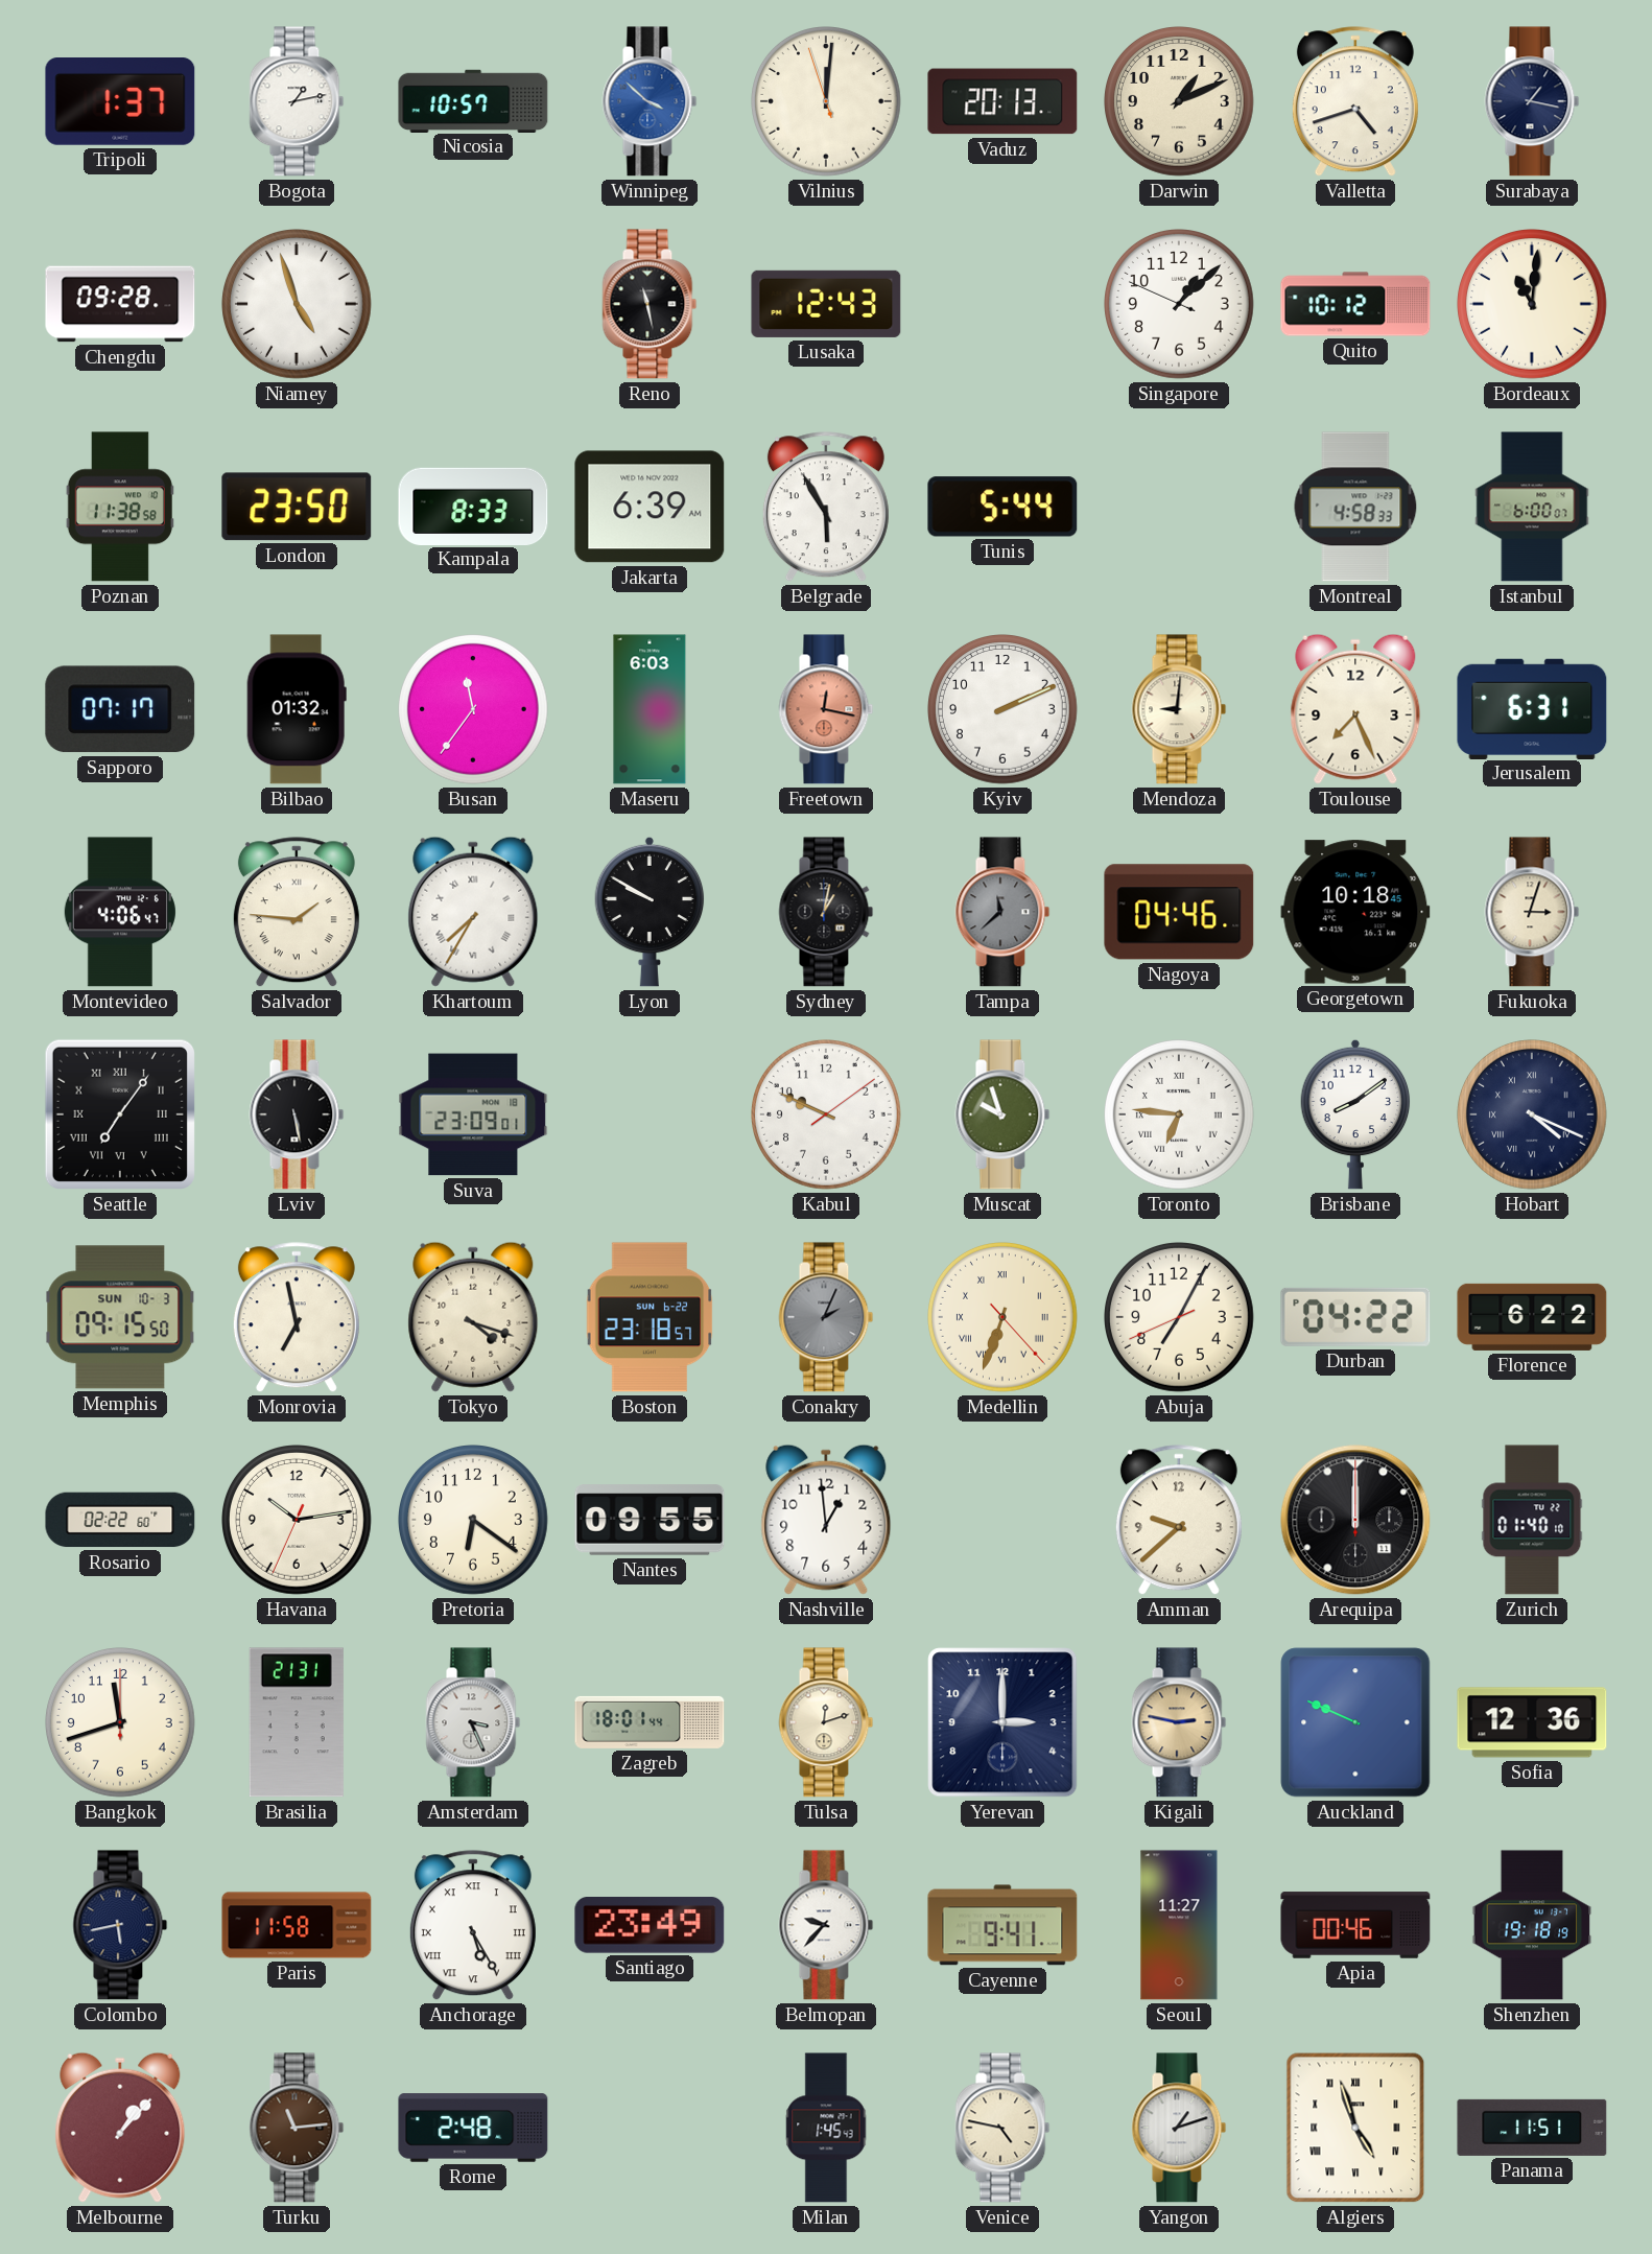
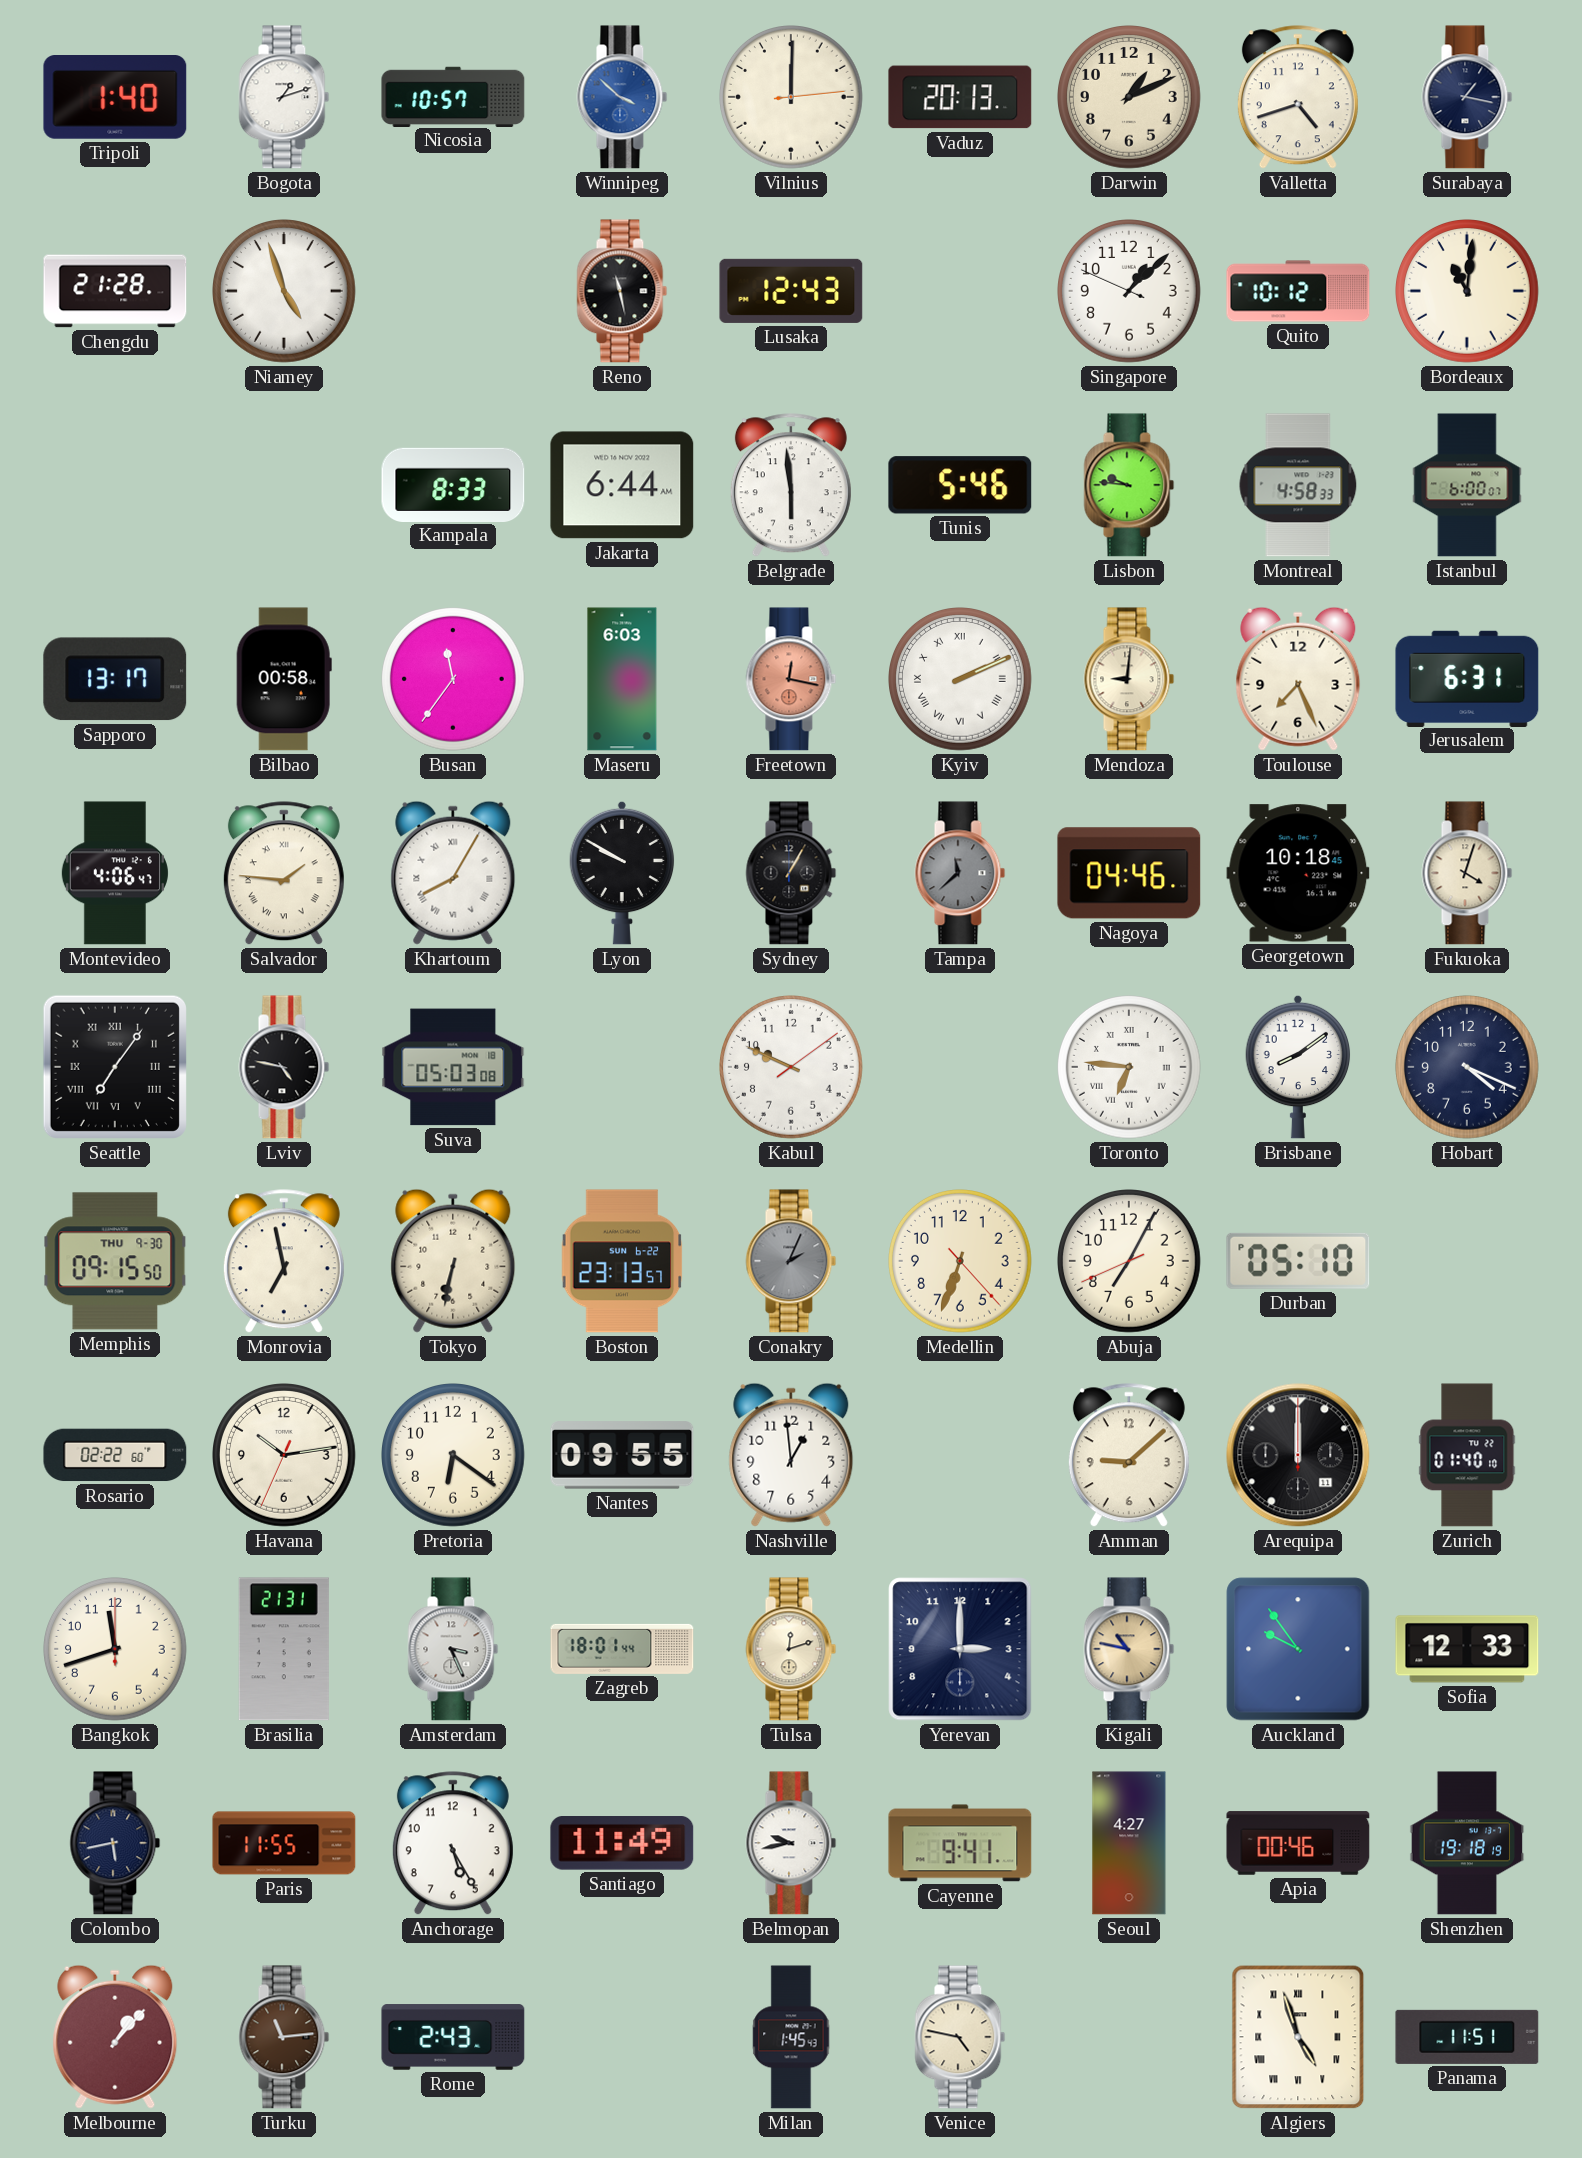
Tripoli: 1:37 -> 1:40
Bogota: 1:13 -> 1:12
Vilnius: 12:00:57 -> 12:00:14
Chengdu: 09:28 -> 21:28
Poznan: 11:38 -> none
London: 23:50 -> none
Jakarta: 6:39 -> 6:44
Belgrade: 5:55 -> 5:59
Tunis: 5:44 -> 5:46
Lisbon: none -> 9:46
Sapporo: 07:17 -> 13:17
Bilbao: 01:32 -> 00:58
Kyiv numerals: Arabic -> Roman
Khartoum: 7:35 -> 8:05
Sydney: 1:02 -> 1:05
Fukuoka: 3:03 -> 4:03
Lviv: 5:28 -> 4:47
Suva: 23:09 -> 05:03
Muscat: 9:57 -> none
Hobart numerals: Roman -> Arabic
Memphis date: SUN 10-3 -> THU 9-30
Tokyo: 4:18 -> 6:32
Boston: 23:18 -> 23:13
Medellin numerals: Roman -> Arabic
Durban: 04:22 -> 05:10
Florence: 6:22 -> none
Amman: 9:38 -> 9:08
Kigali: 2:47 -> 10:47
Auckland: 9:49 -> 9:54
Sofia: 12:36 -> 12:33
Paris: 11:58 -> 11:55
Anchorage numerals: Roman -> Arabic
Santiago: 23:49 -> 11:49
Belmopan: 9:37 -> 9:43
Seoul: 11:27 -> 4:27
Rome: 2:48 -> 2:43
Yangon: 1:12 -> none
